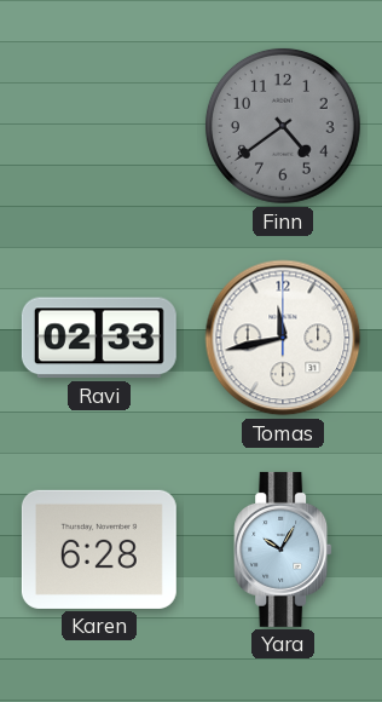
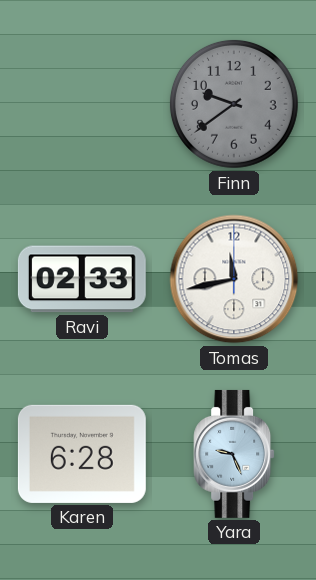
Finn: 4:39 -> 9:39
Yara: 10:05 -> 9:26
